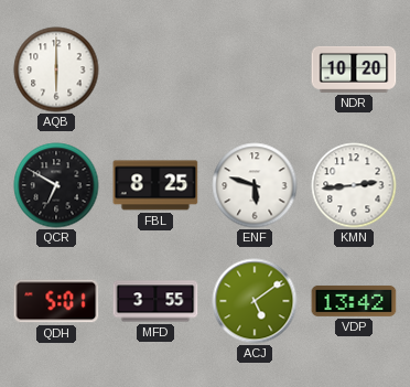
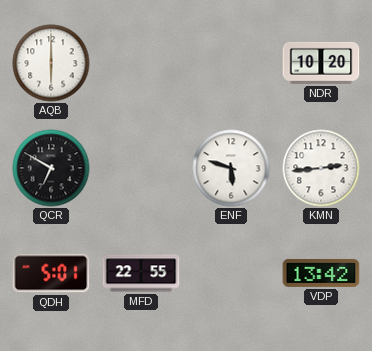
FBL: 8:25 -> none
MFD: 3:55 -> 22:55
ACJ: 5:09 -> none
